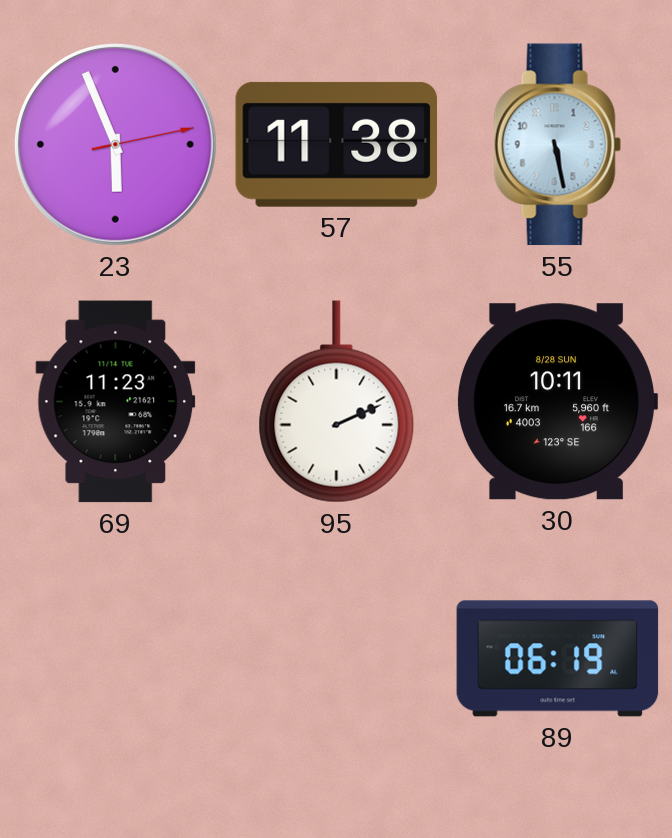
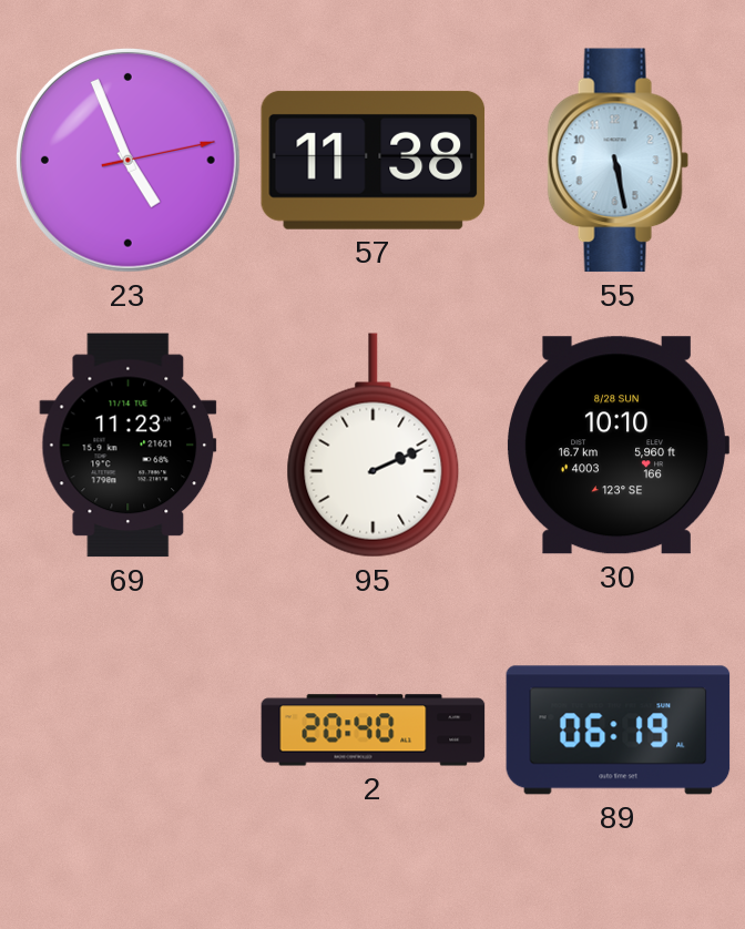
23: 5:56 -> 4:56
30: 10:11 -> 10:10
2: none -> 20:40
